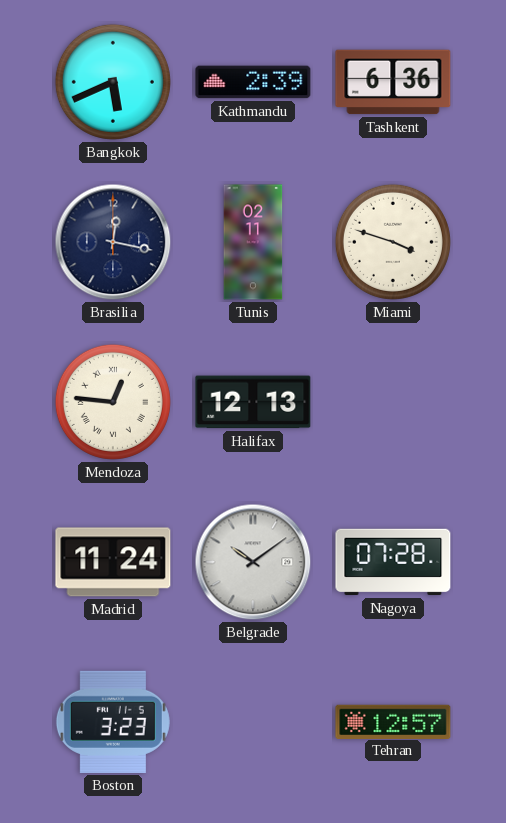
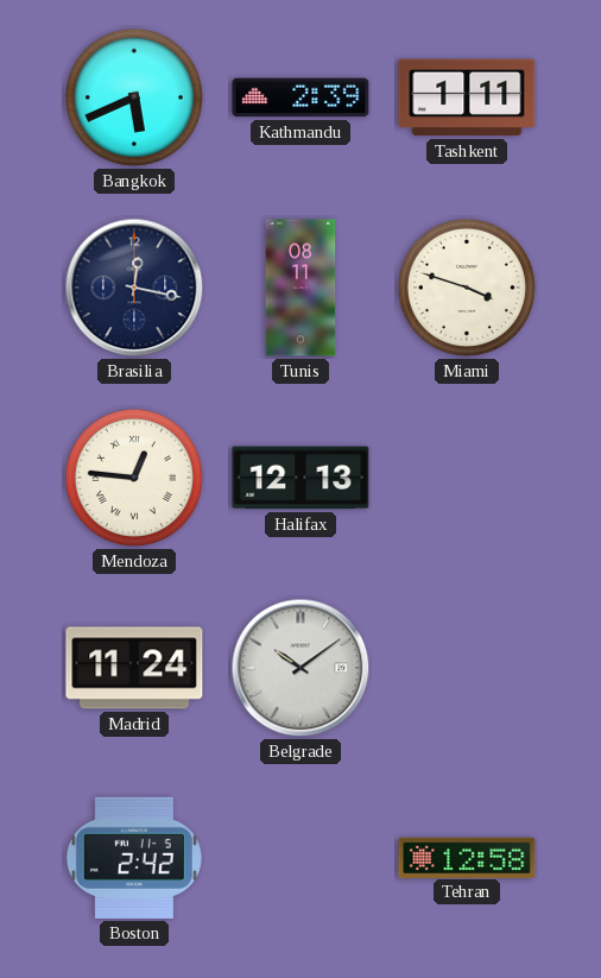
Tashkent: 6:36 -> 1:11
Tunis: 02:11 -> 08:11
Nagoya: 07:28 -> none
Boston: 3:23 -> 2:42
Tehran: 12:57 -> 12:58
